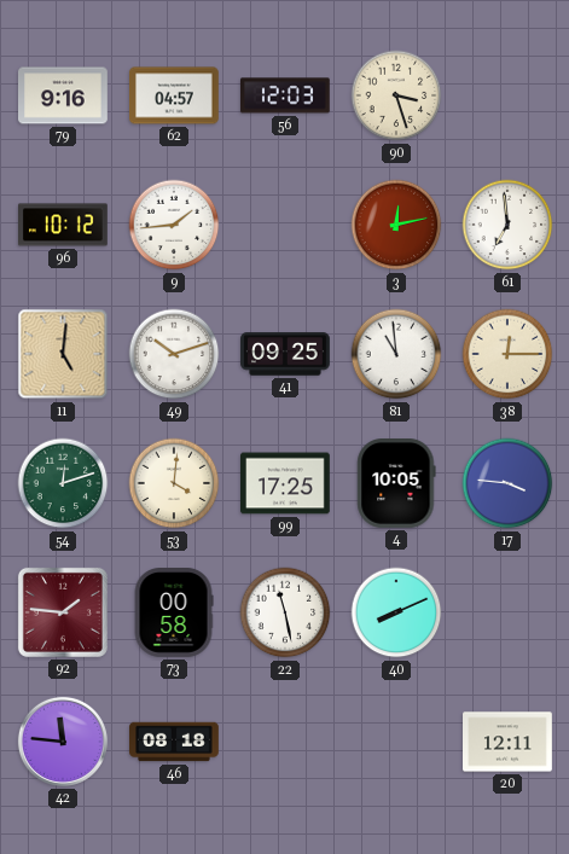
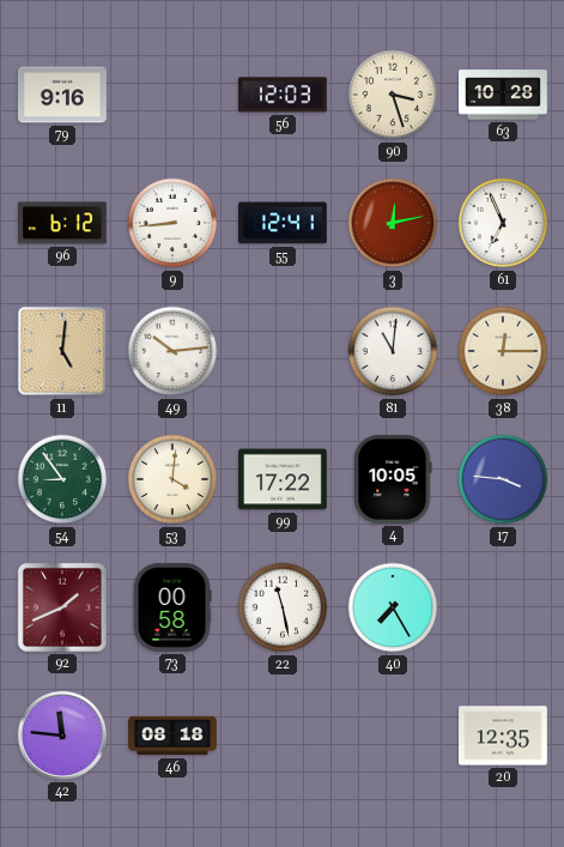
62: 04:57 -> none
63: none -> 10:28
96: 10:12 -> 6:12
9: 1:44 -> 8:44
55: none -> 12:41
61: 6:59 -> 6:56
49: 10:12 -> 10:14
41: 09:25 -> none
81: 10:59 -> 11:01
54: 12:12 -> 8:54
99: 17:25 -> 17:22
92: 1:46 -> 1:41
40: 8:11 -> 7:25
20: 12:11 -> 12:35
